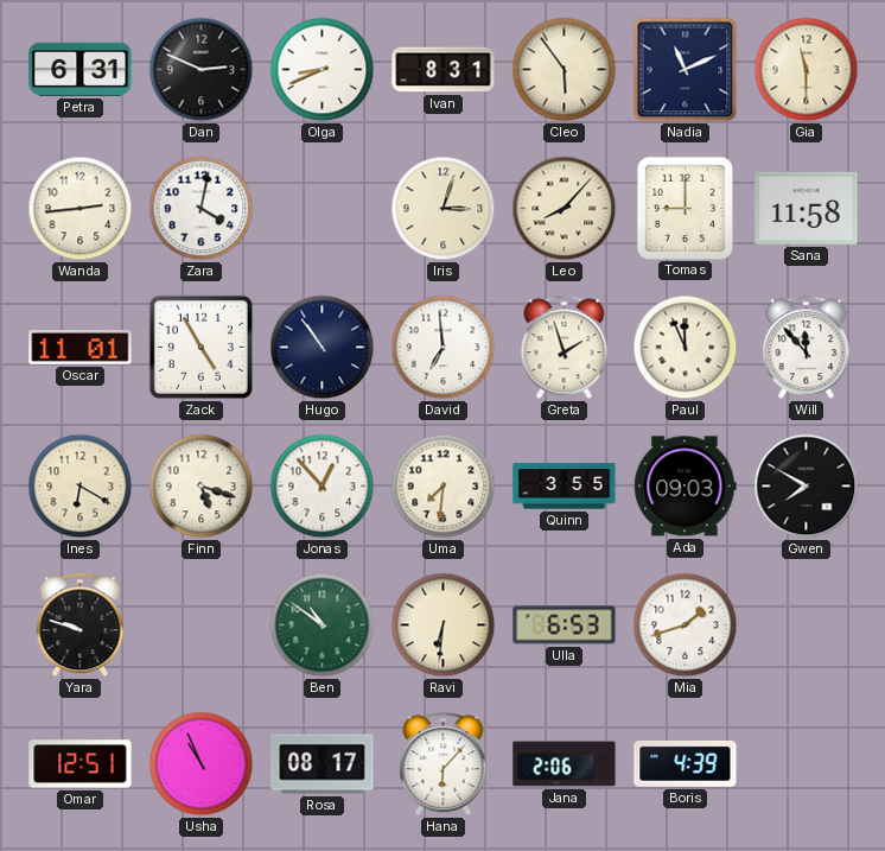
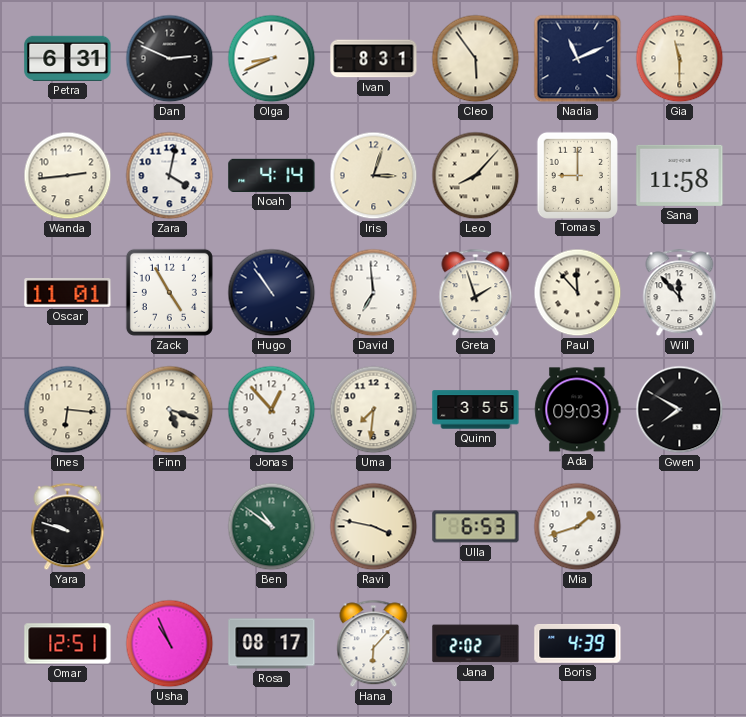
Noah: none -> 4:14
Paul: 11:56 -> 11:53
Ines: 6:20 -> 6:16
Ravi: 6:31 -> 3:47
Jana: 2:06 -> 2:02
